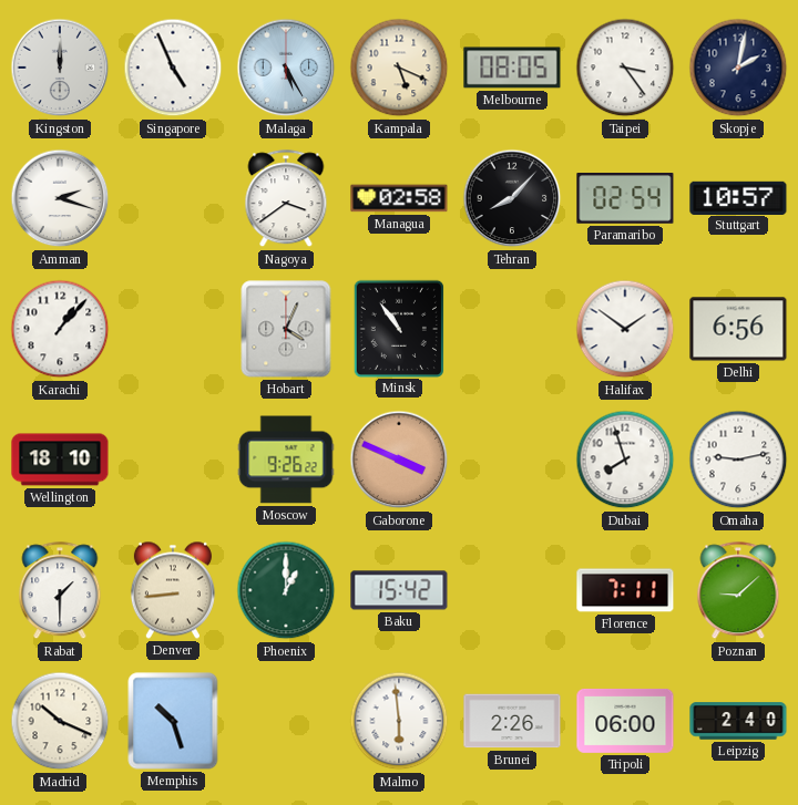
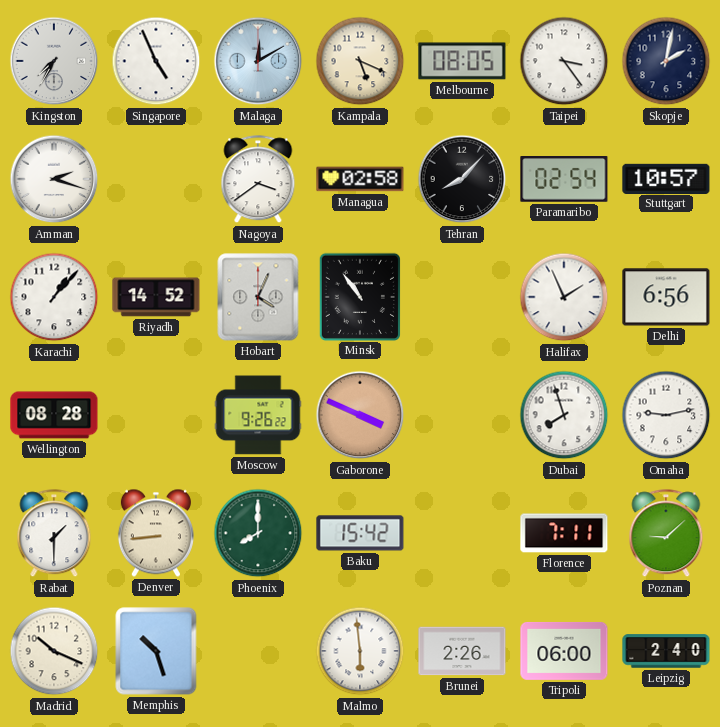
Kingston: 12:00 -> 7:35
Malaga: 5:25 -> 12:10
Riyadh: none -> 14:52
Halifax: 1:51 -> 1:56
Wellington: 18:10 -> 08:28
Phoenix: 1:00 -> 8:00
